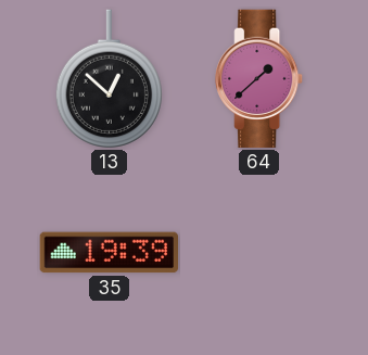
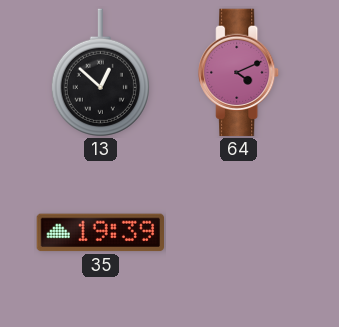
64: 1:38 -> 4:11
